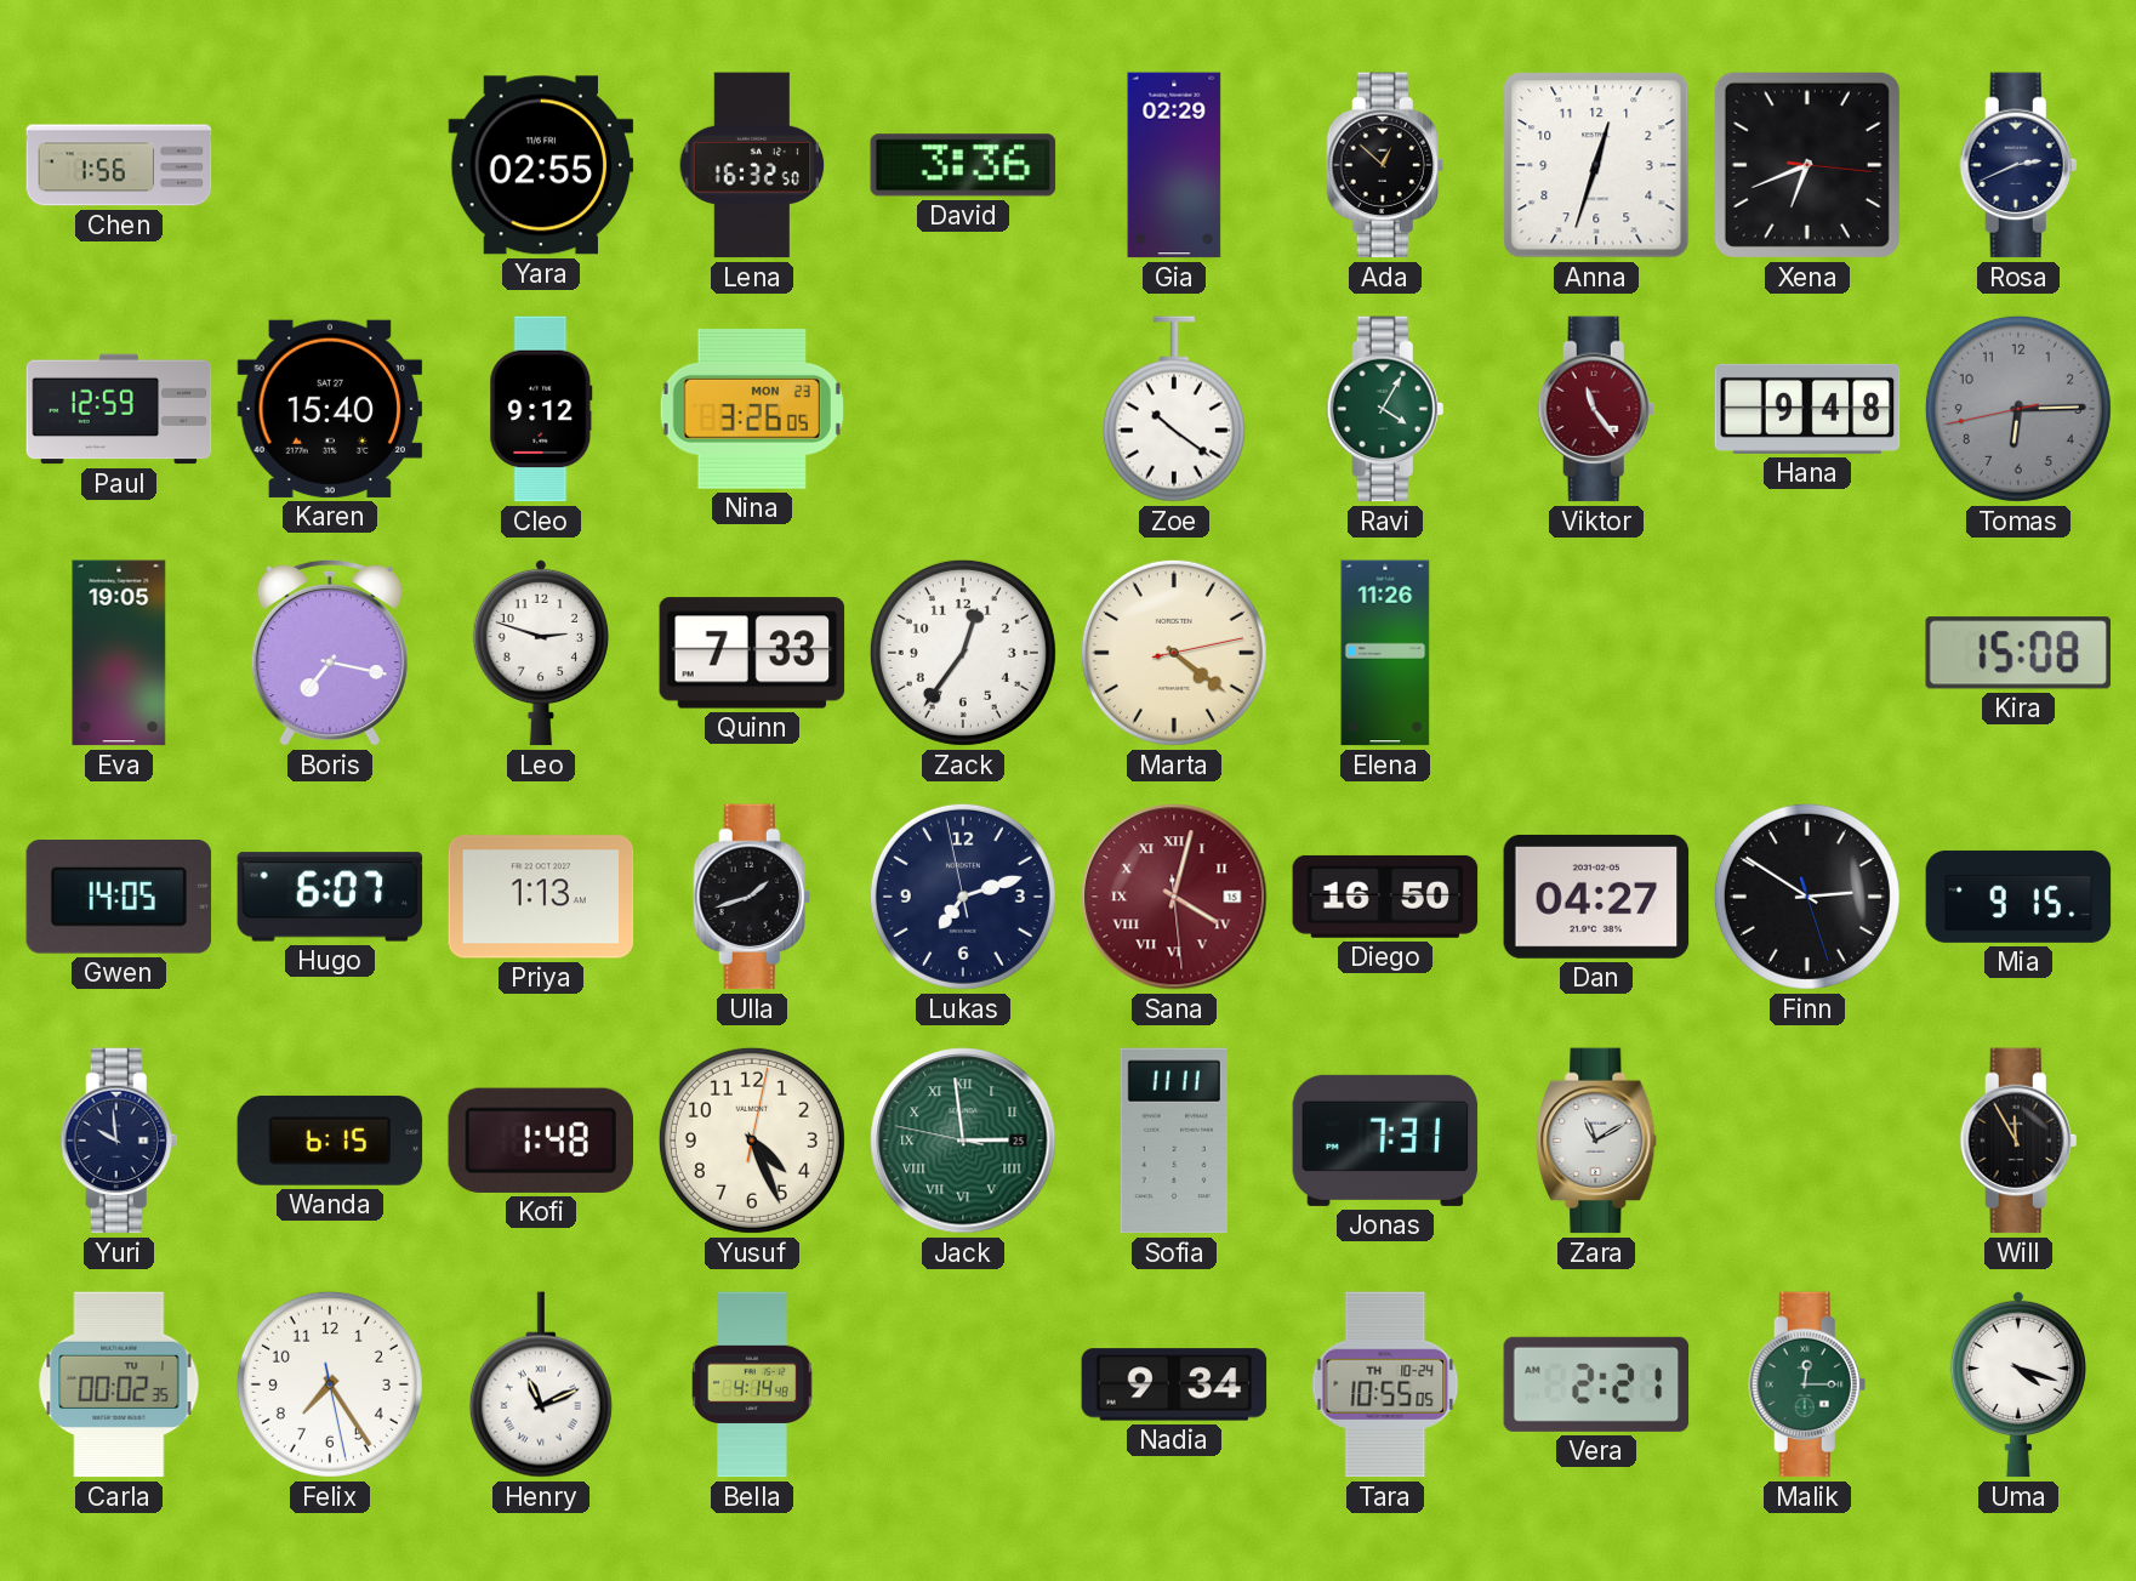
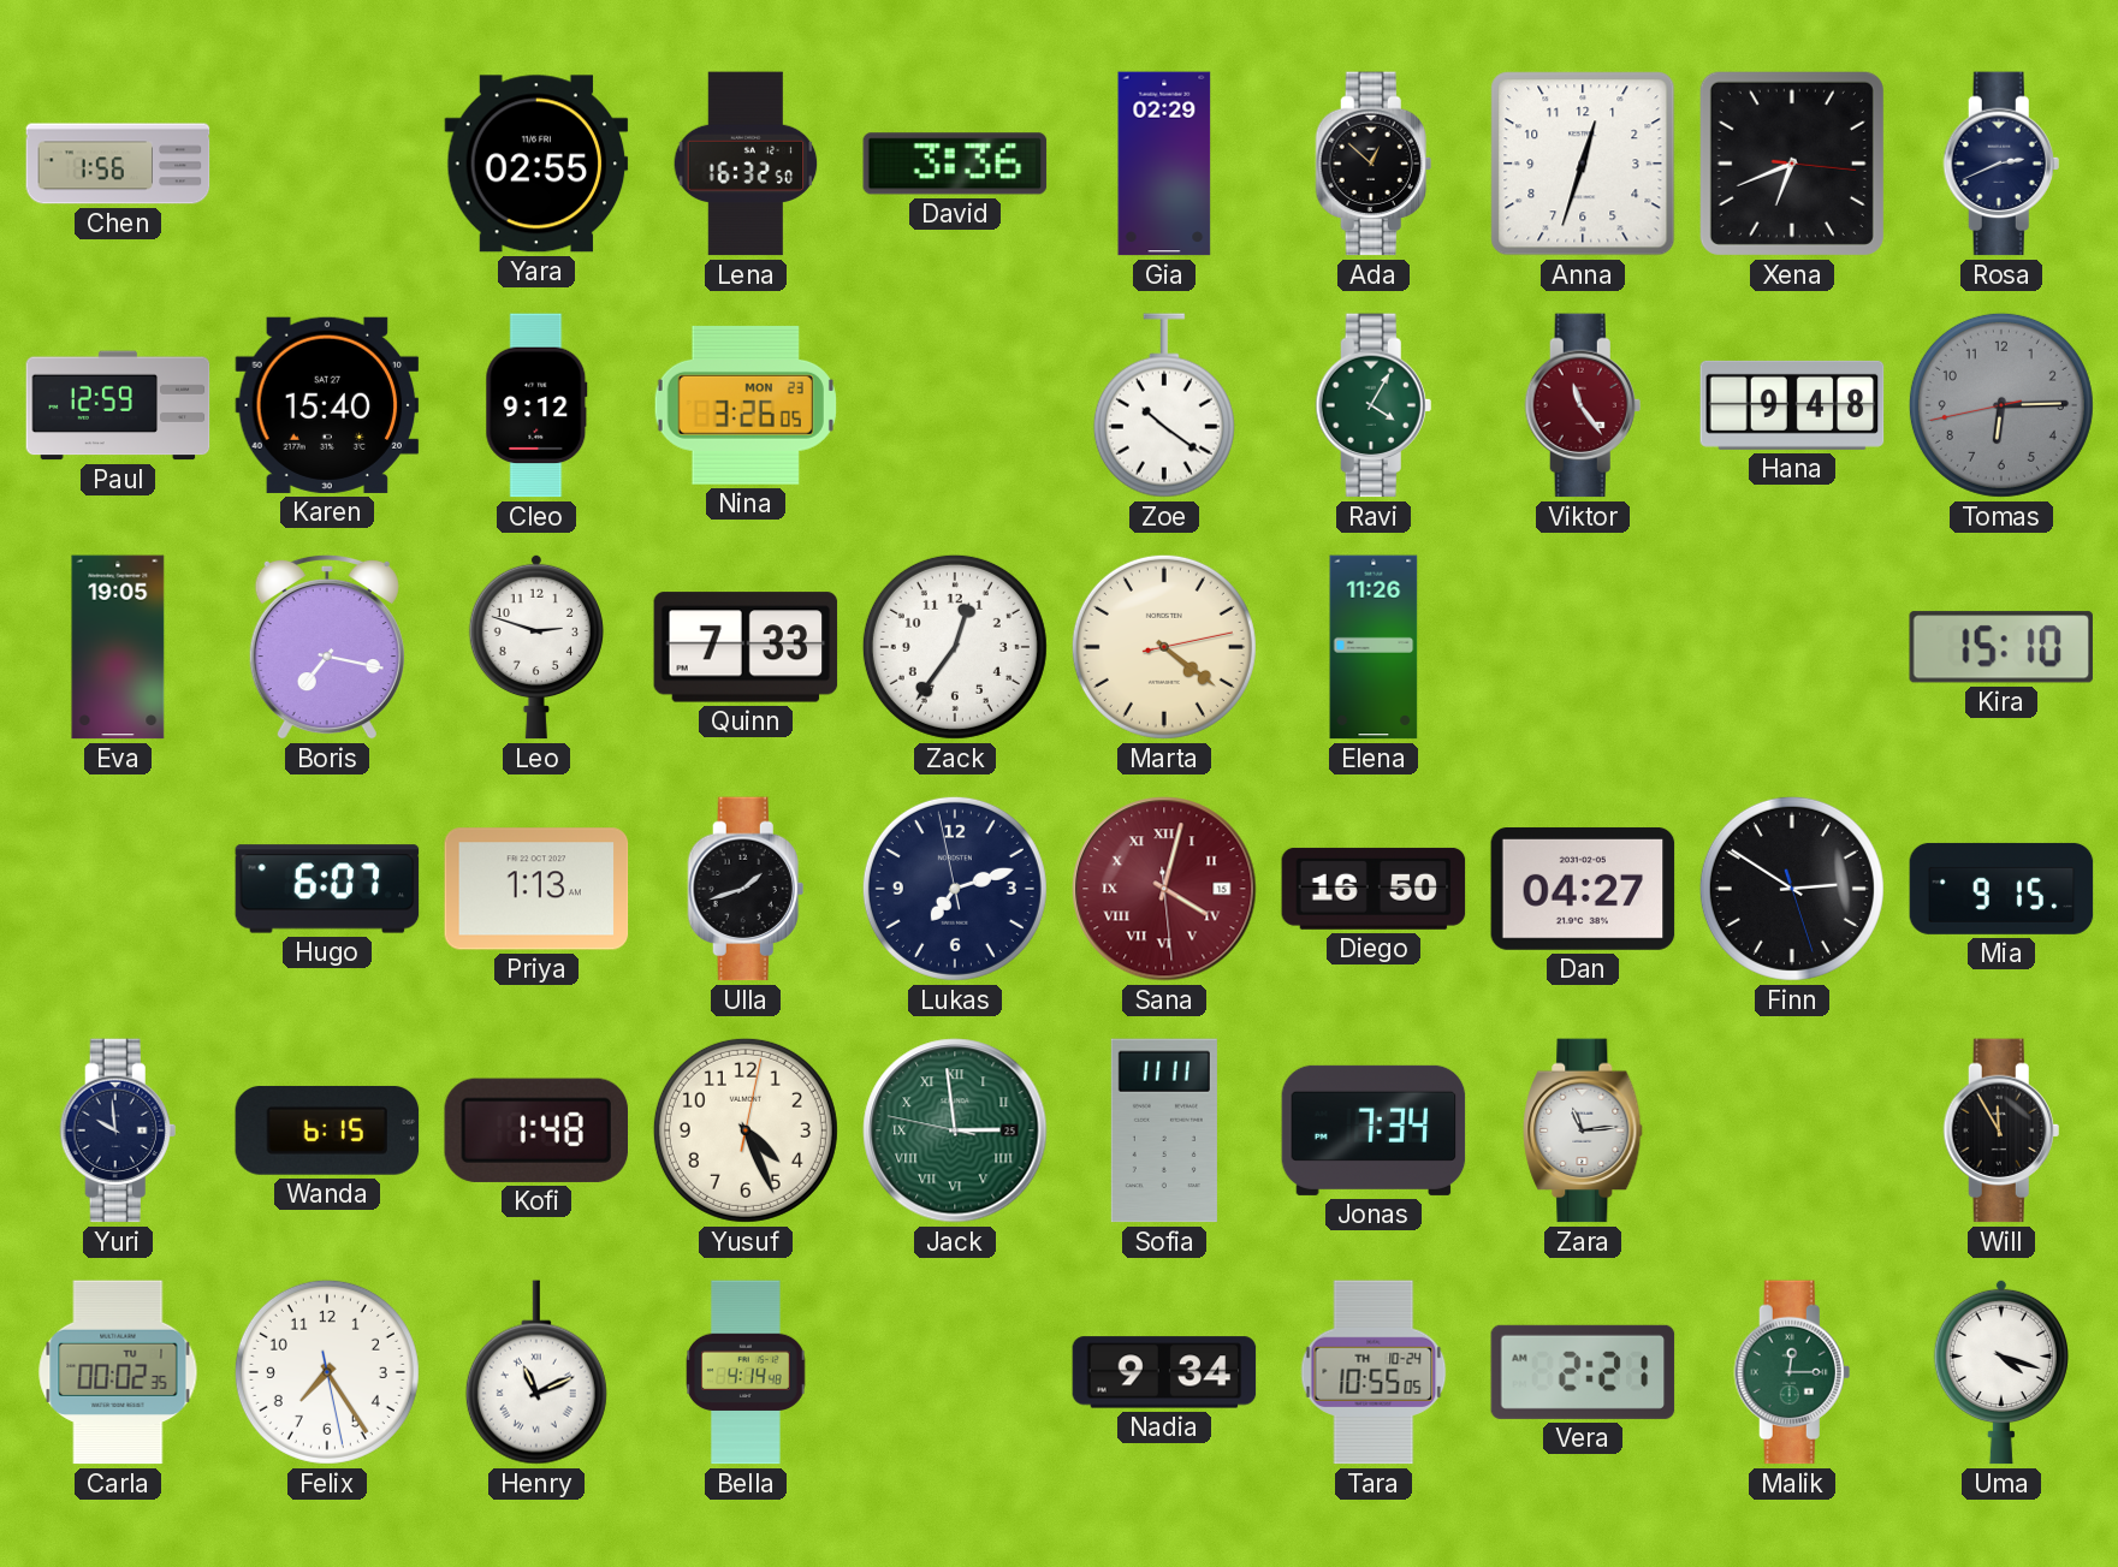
Kira: 15:08 -> 15:10
Gwen: 14:05 -> none
Jonas: 7:31 -> 7:34
Zara: 11:10 -> 11:14
